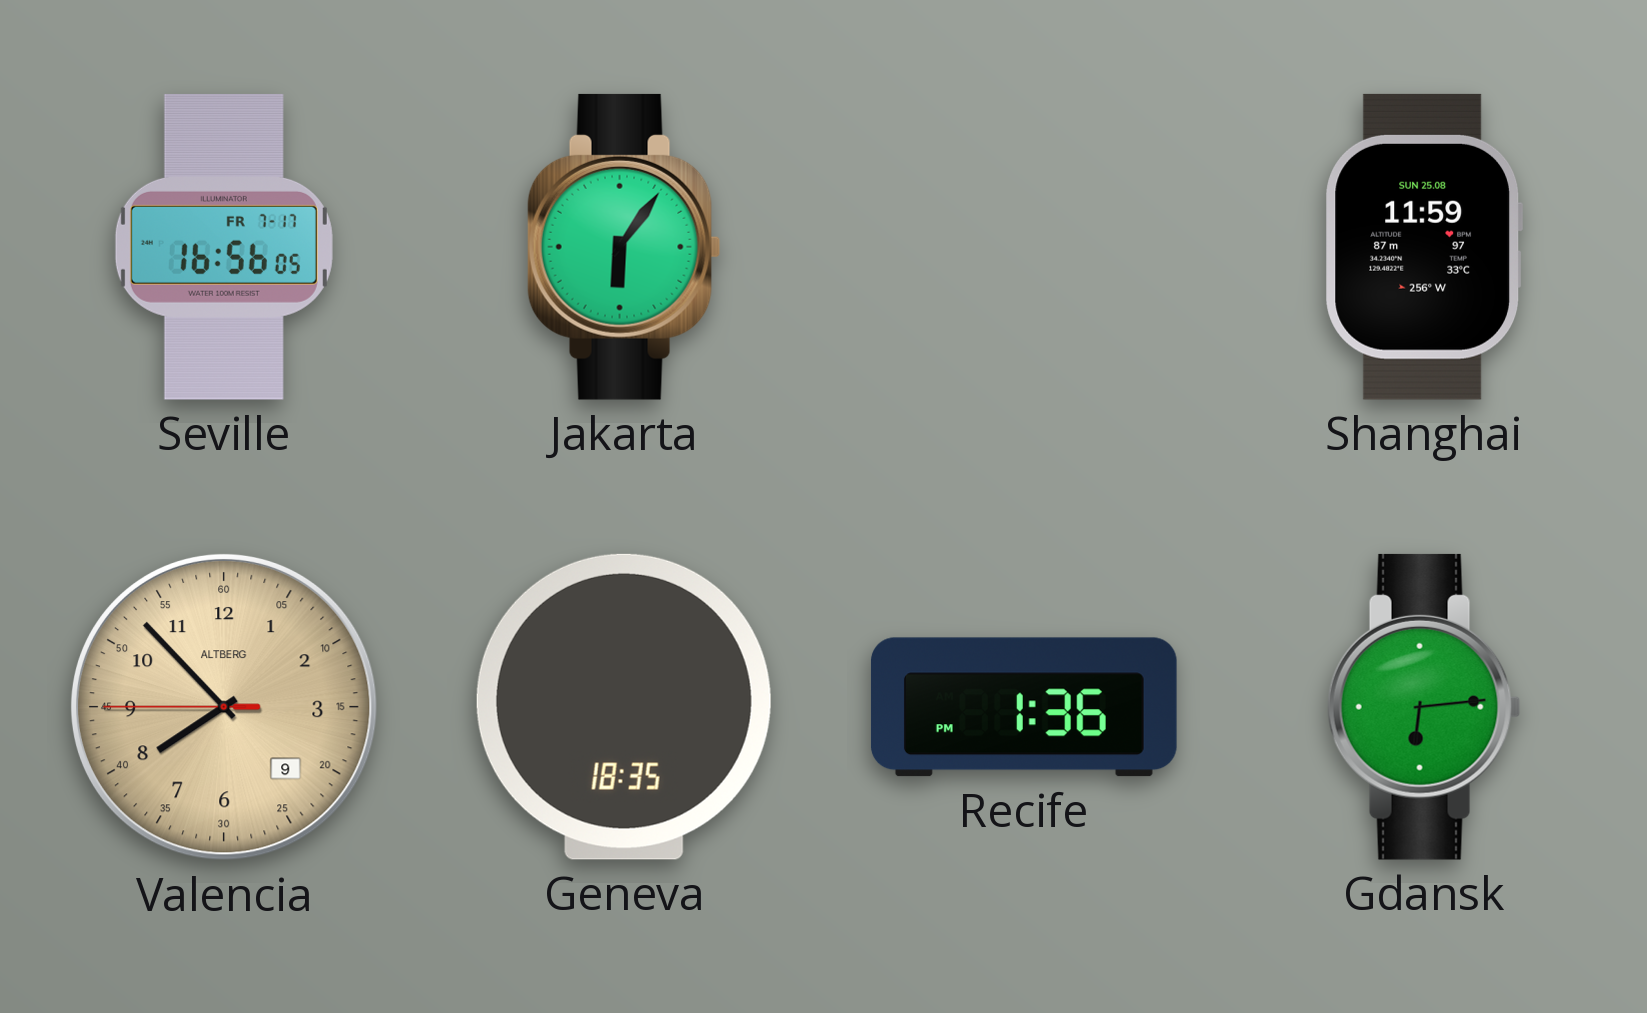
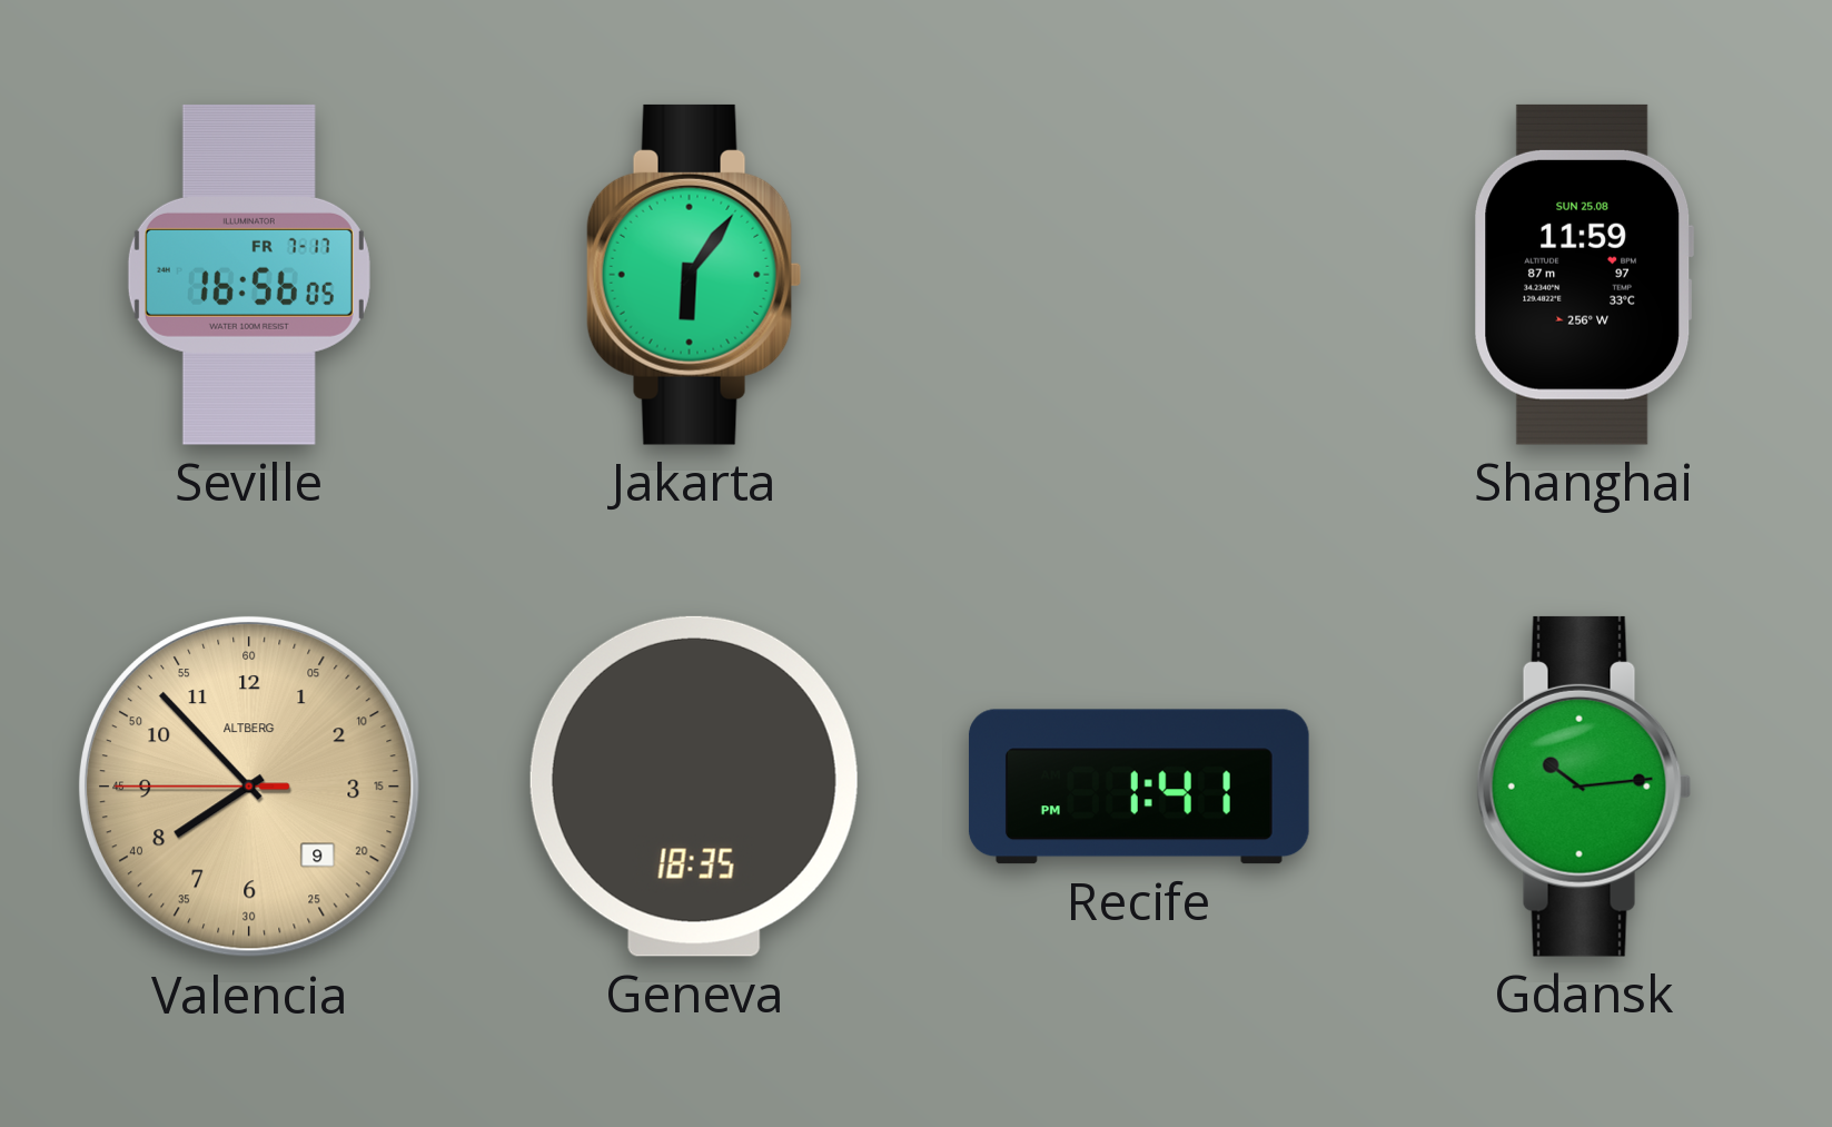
Recife: 1:36 -> 1:41
Gdansk: 6:14 -> 10:14
